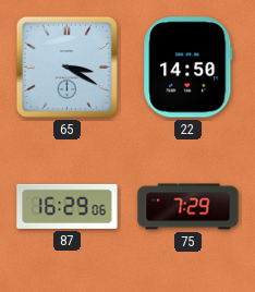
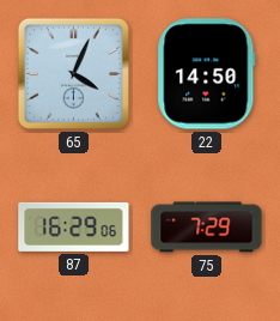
65: 3:20 -> 4:04
